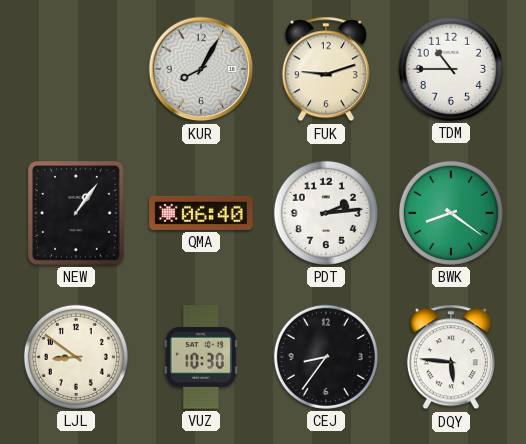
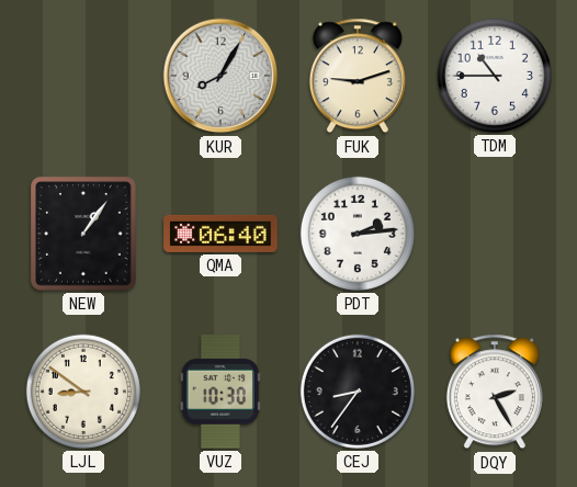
BWK: 8:21 -> none
DQY: 5:46 -> 2:25
